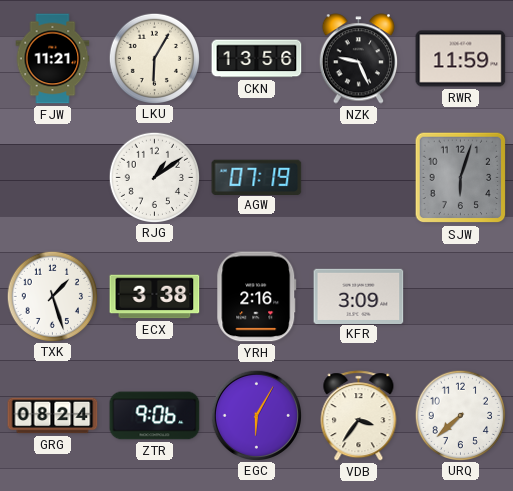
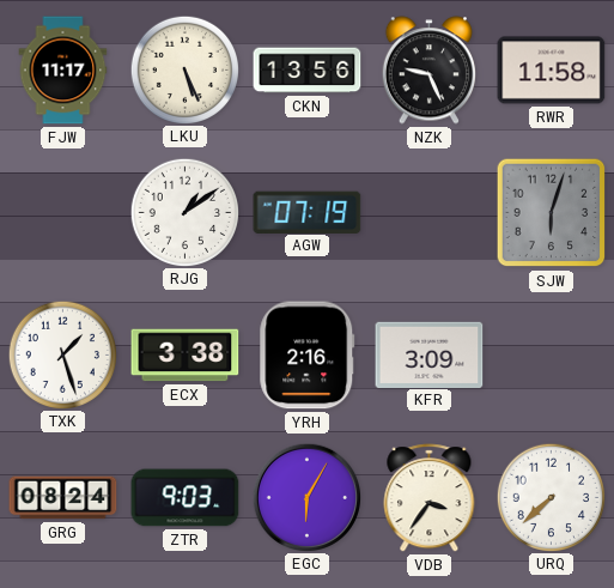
FJW: 11:21 -> 11:17
LKU: 6:05 -> 5:26
RWR: 11:59 -> 11:58
ZTR: 9:06 -> 9:03
